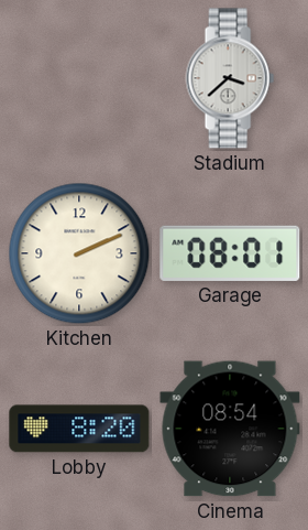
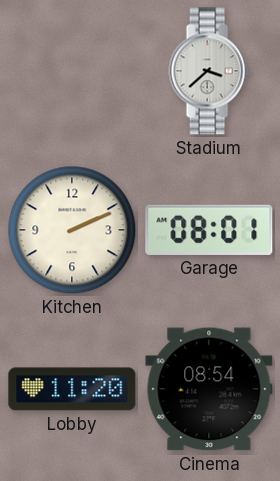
Lobby: 8:20 -> 11:20
